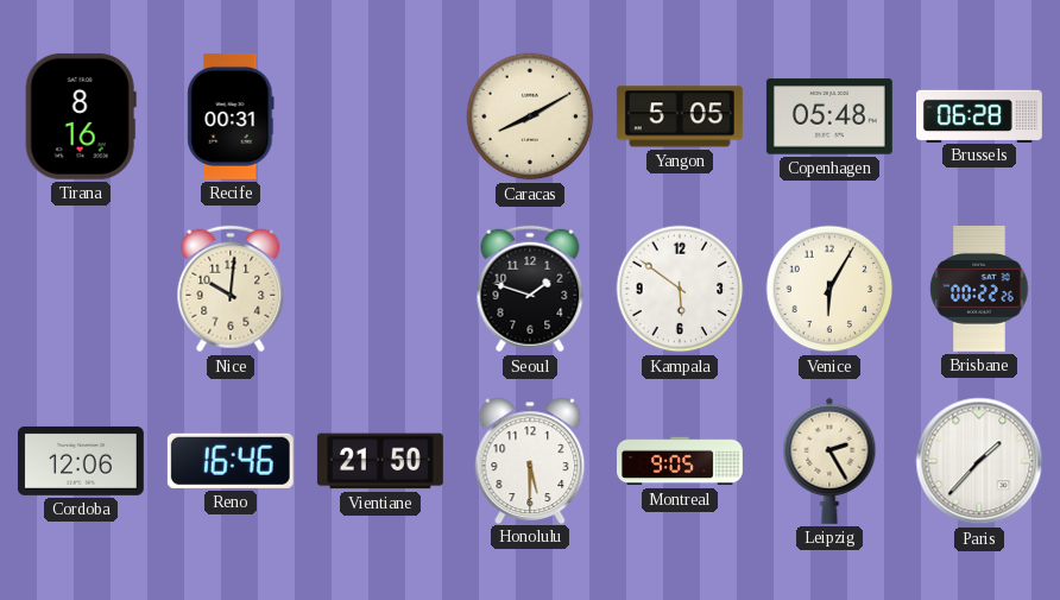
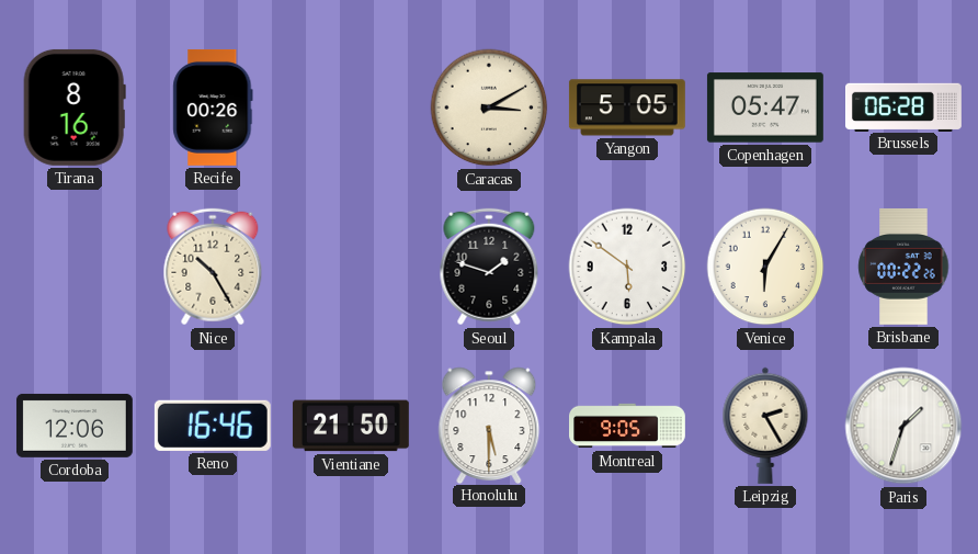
Recife: 00:31 -> 00:26
Caracas: 8:10 -> 3:10
Copenhagen: 05:48 -> 05:47
Nice: 10:01 -> 10:25
Paris: 1:37 -> 1:33
